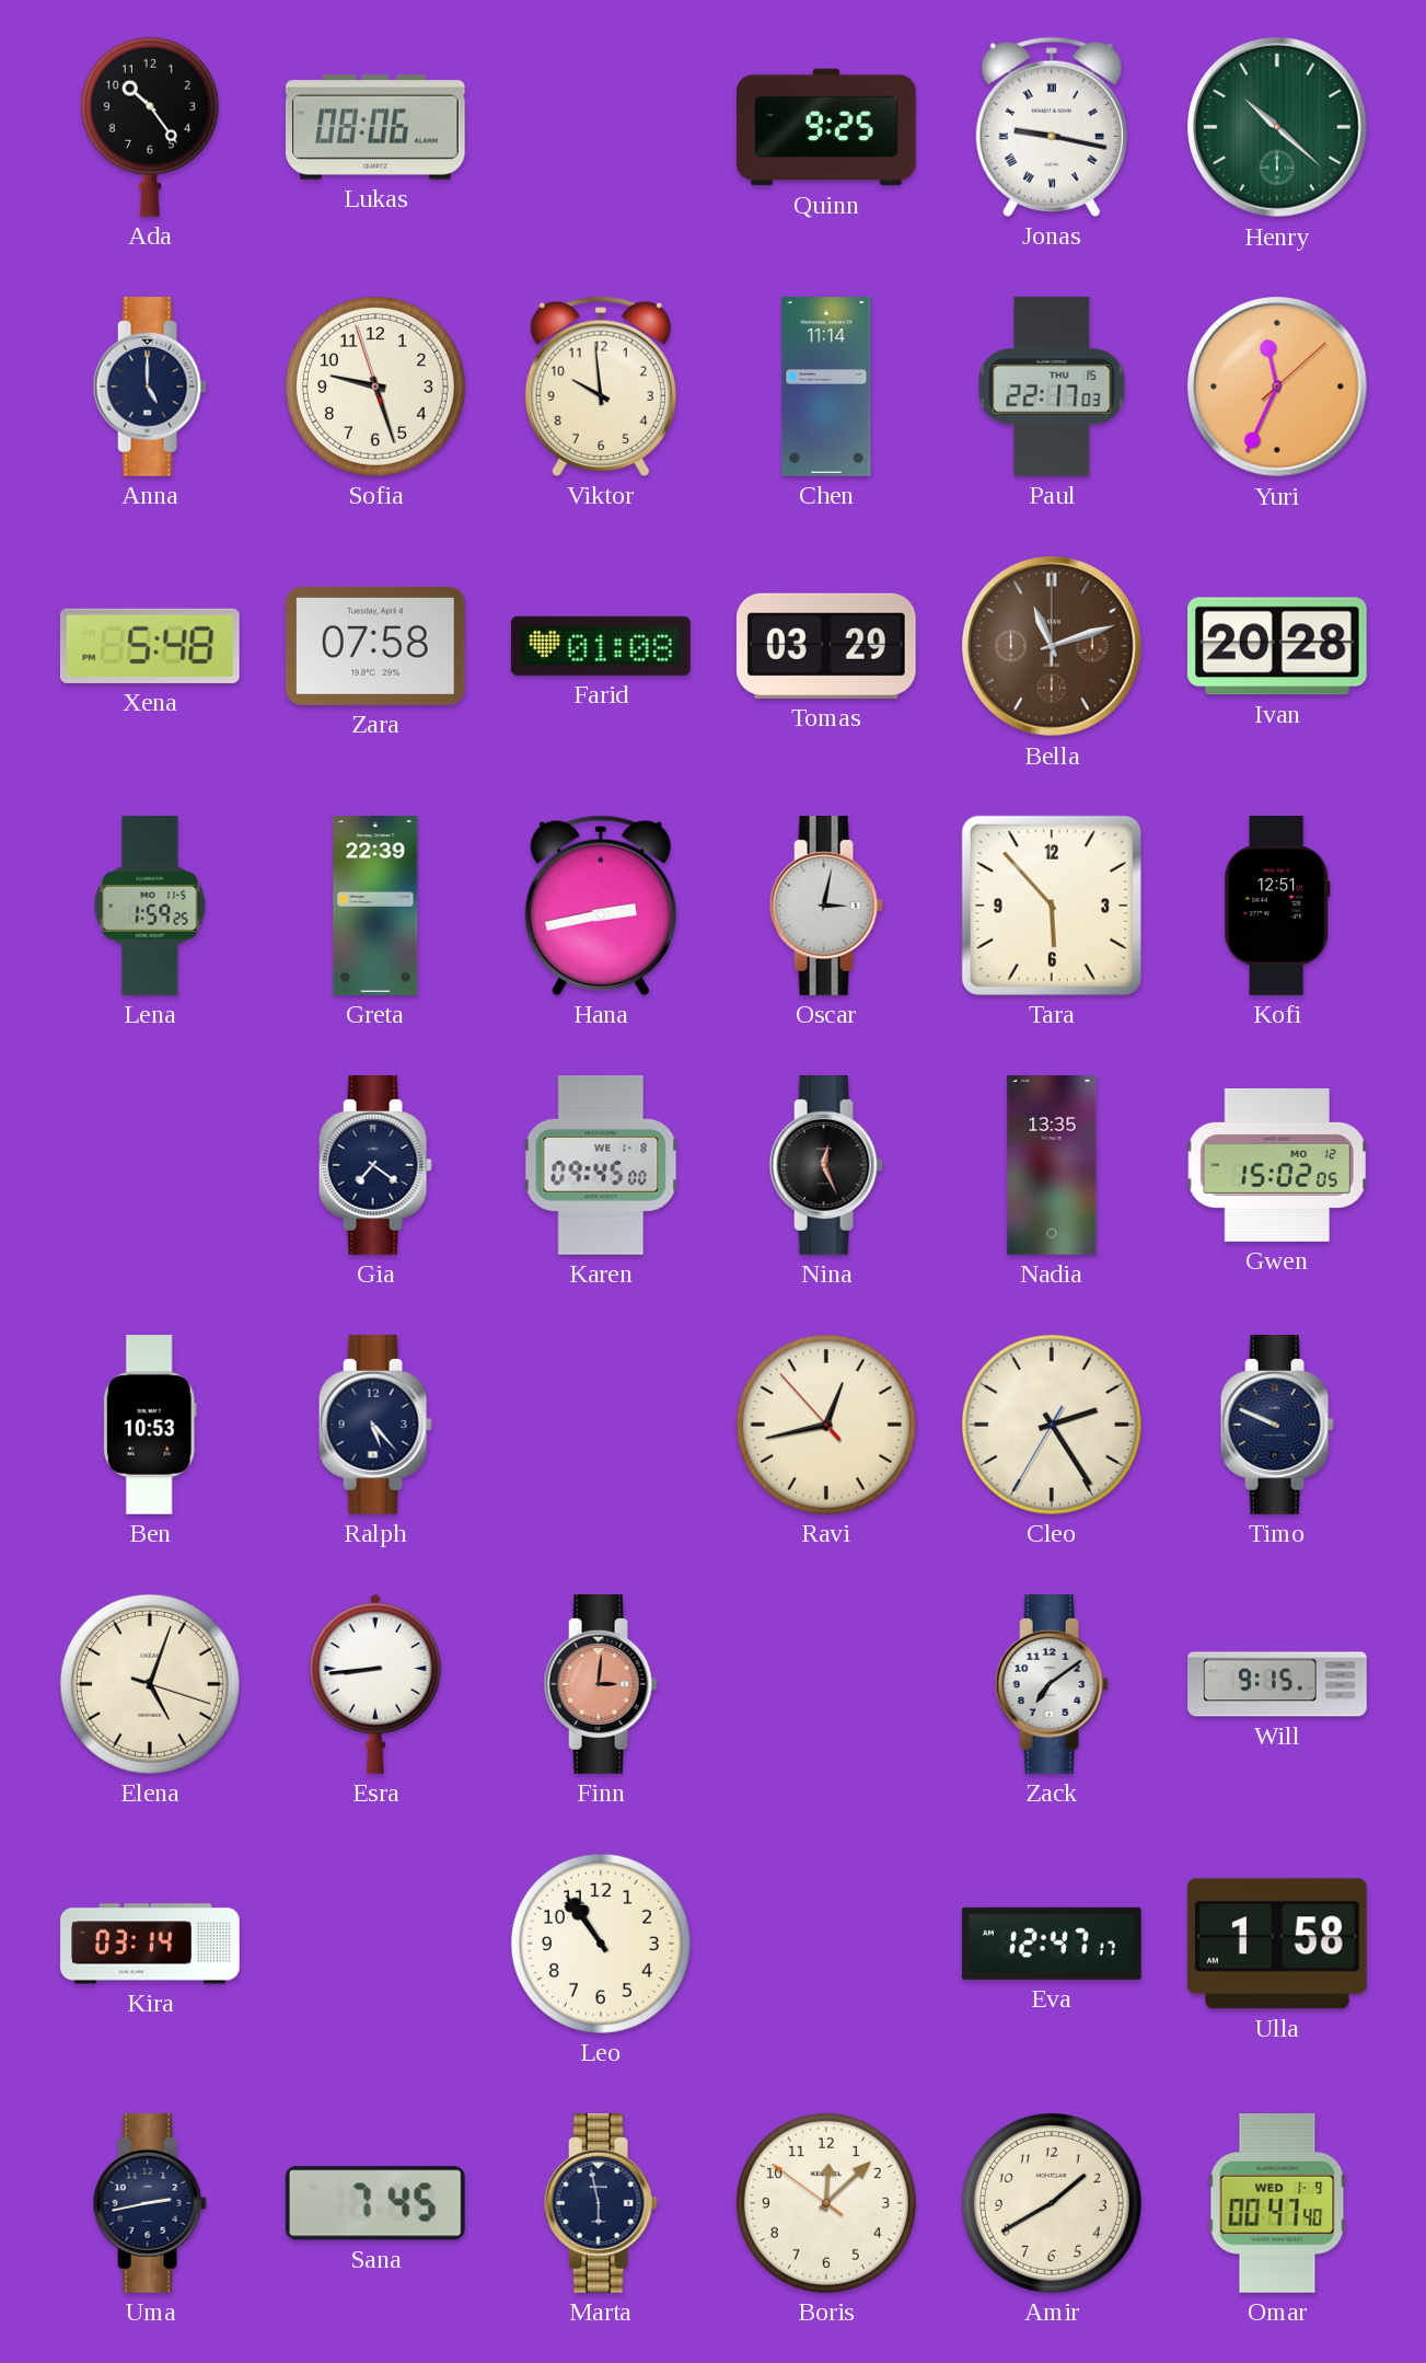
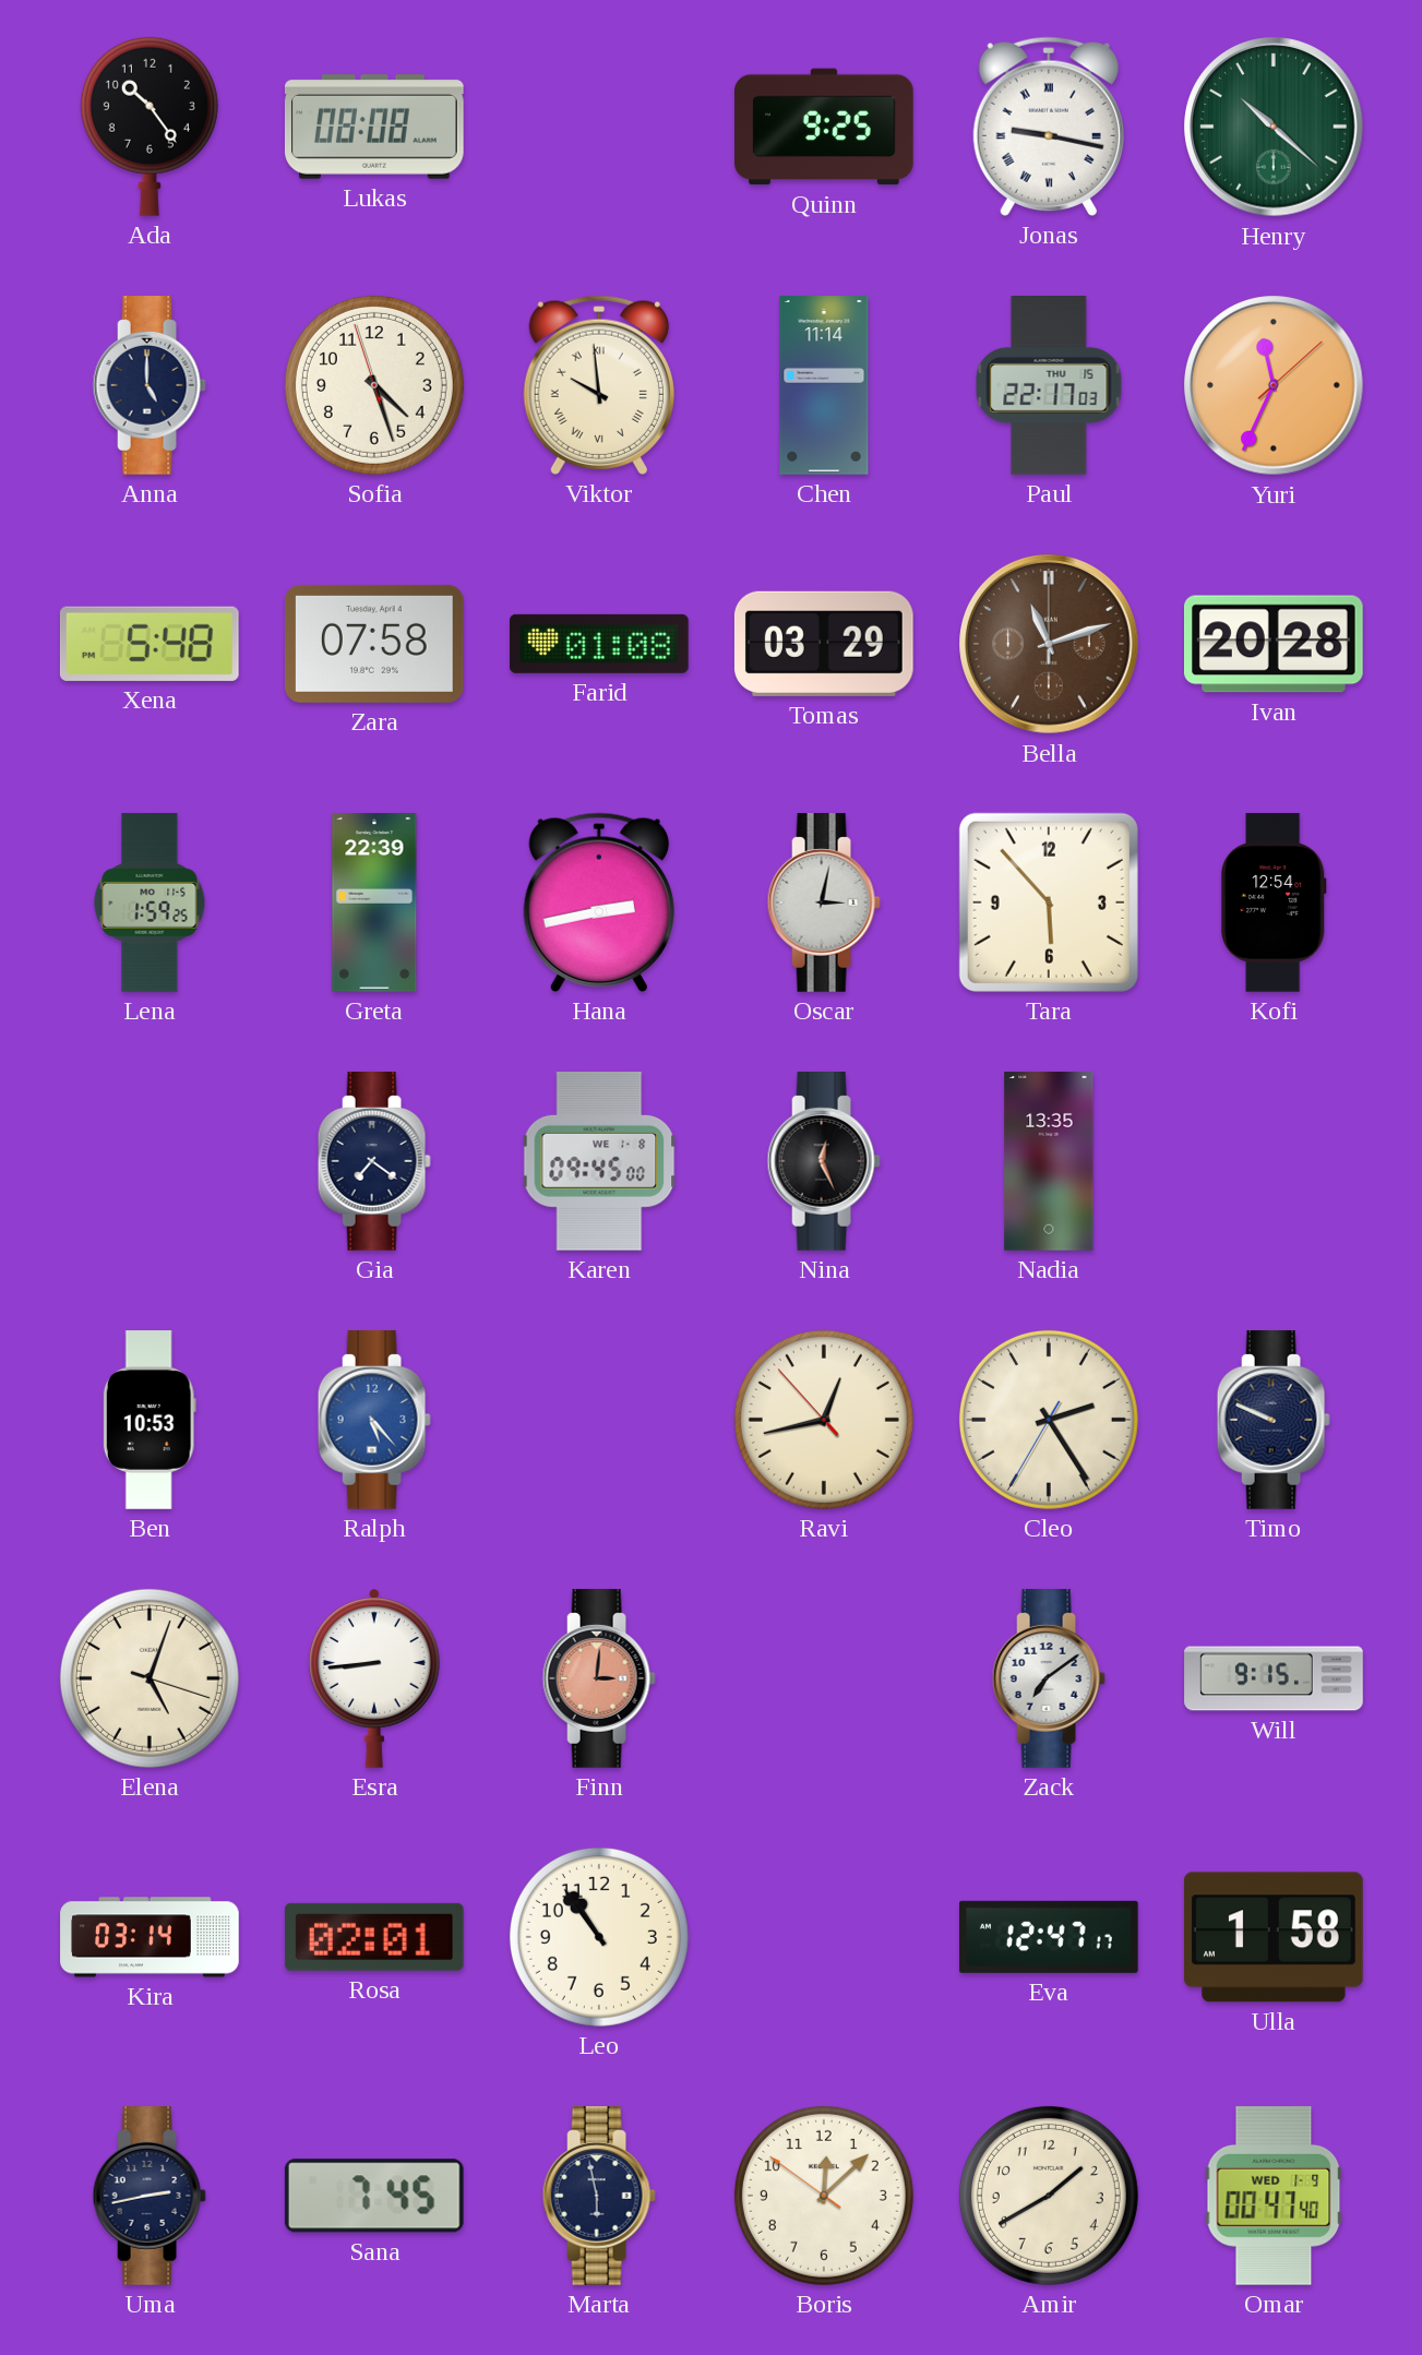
Lukas: 08:06 -> 08:08
Sofia: 9:26 -> 4:26
Viktor numerals: Arabic -> Roman
Kofi: 12:51 -> 12:54
Gwen: 15:02 -> none
Ralph dial: navy -> blue
Rosa: none -> 02:01
